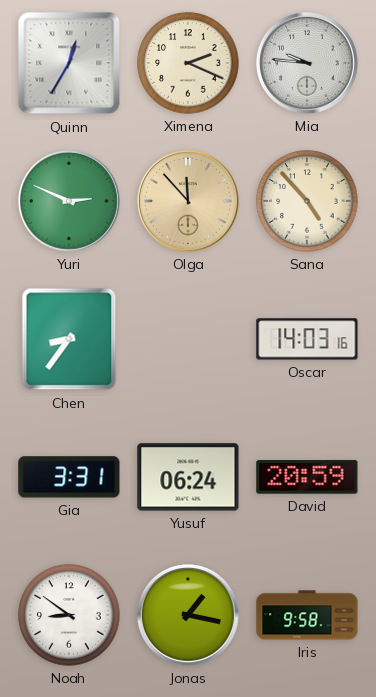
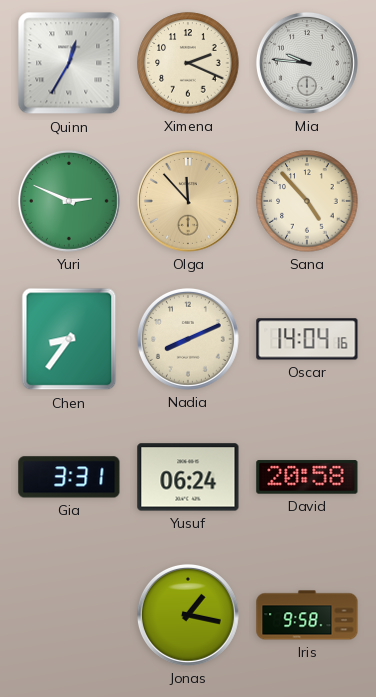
Nadia: none -> 8:11
Oscar: 14:03 -> 14:04
David: 20:59 -> 20:58
Noah: 8:51 -> none
